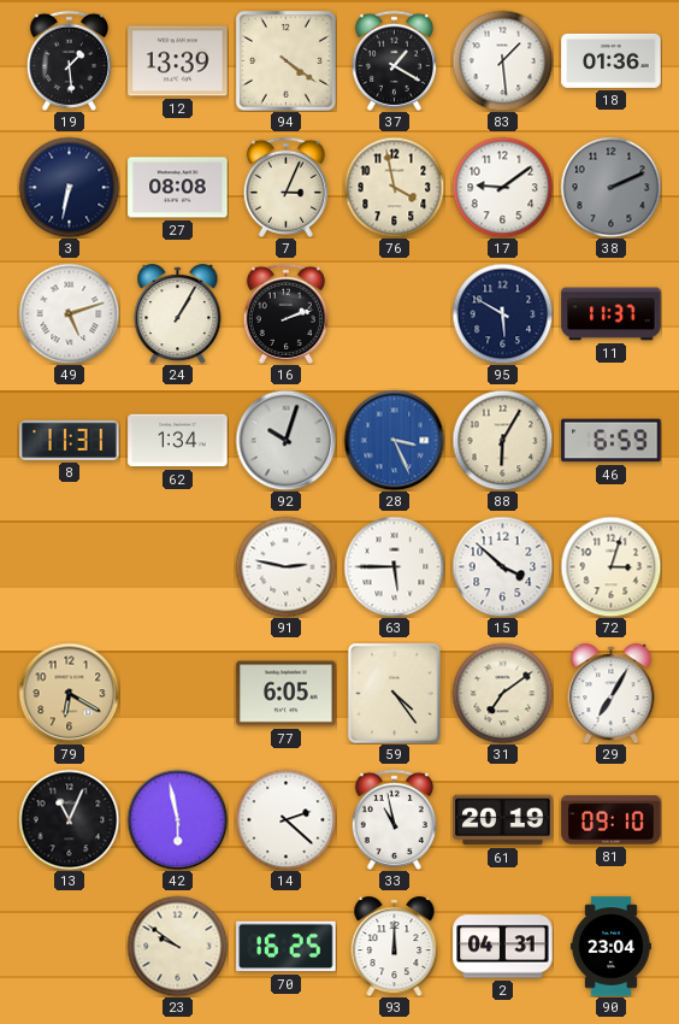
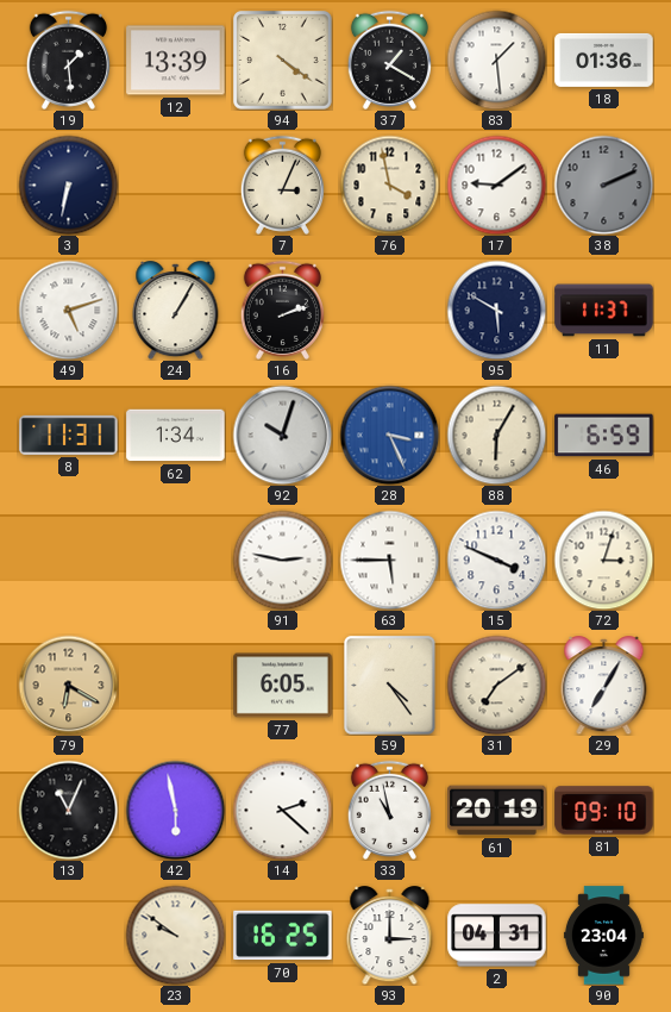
27: 08:08 -> none
15: 3:52 -> 3:49
93: 12:00 -> 3:00
